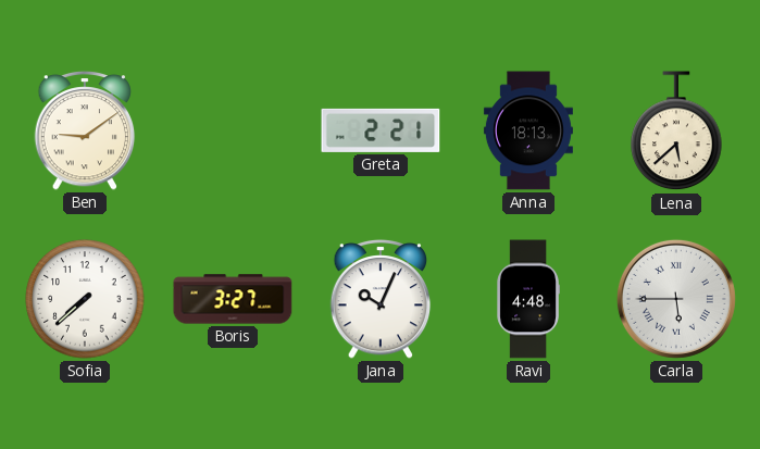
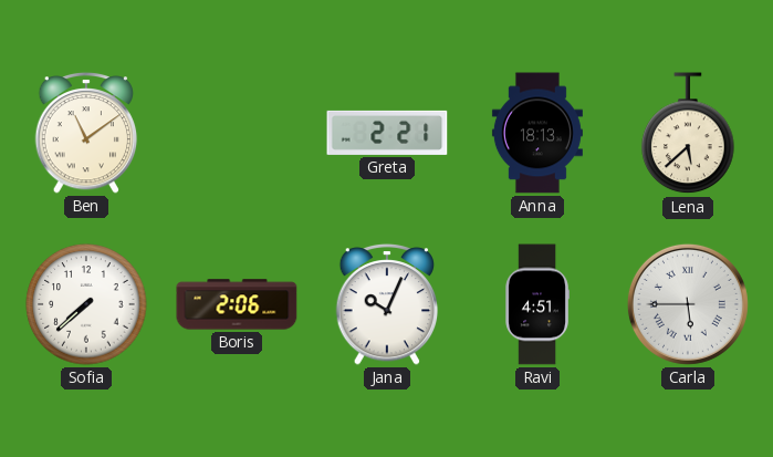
Ben: 9:09 -> 11:09
Boris: 3:27 -> 2:06
Ravi: 4:48 -> 4:51
